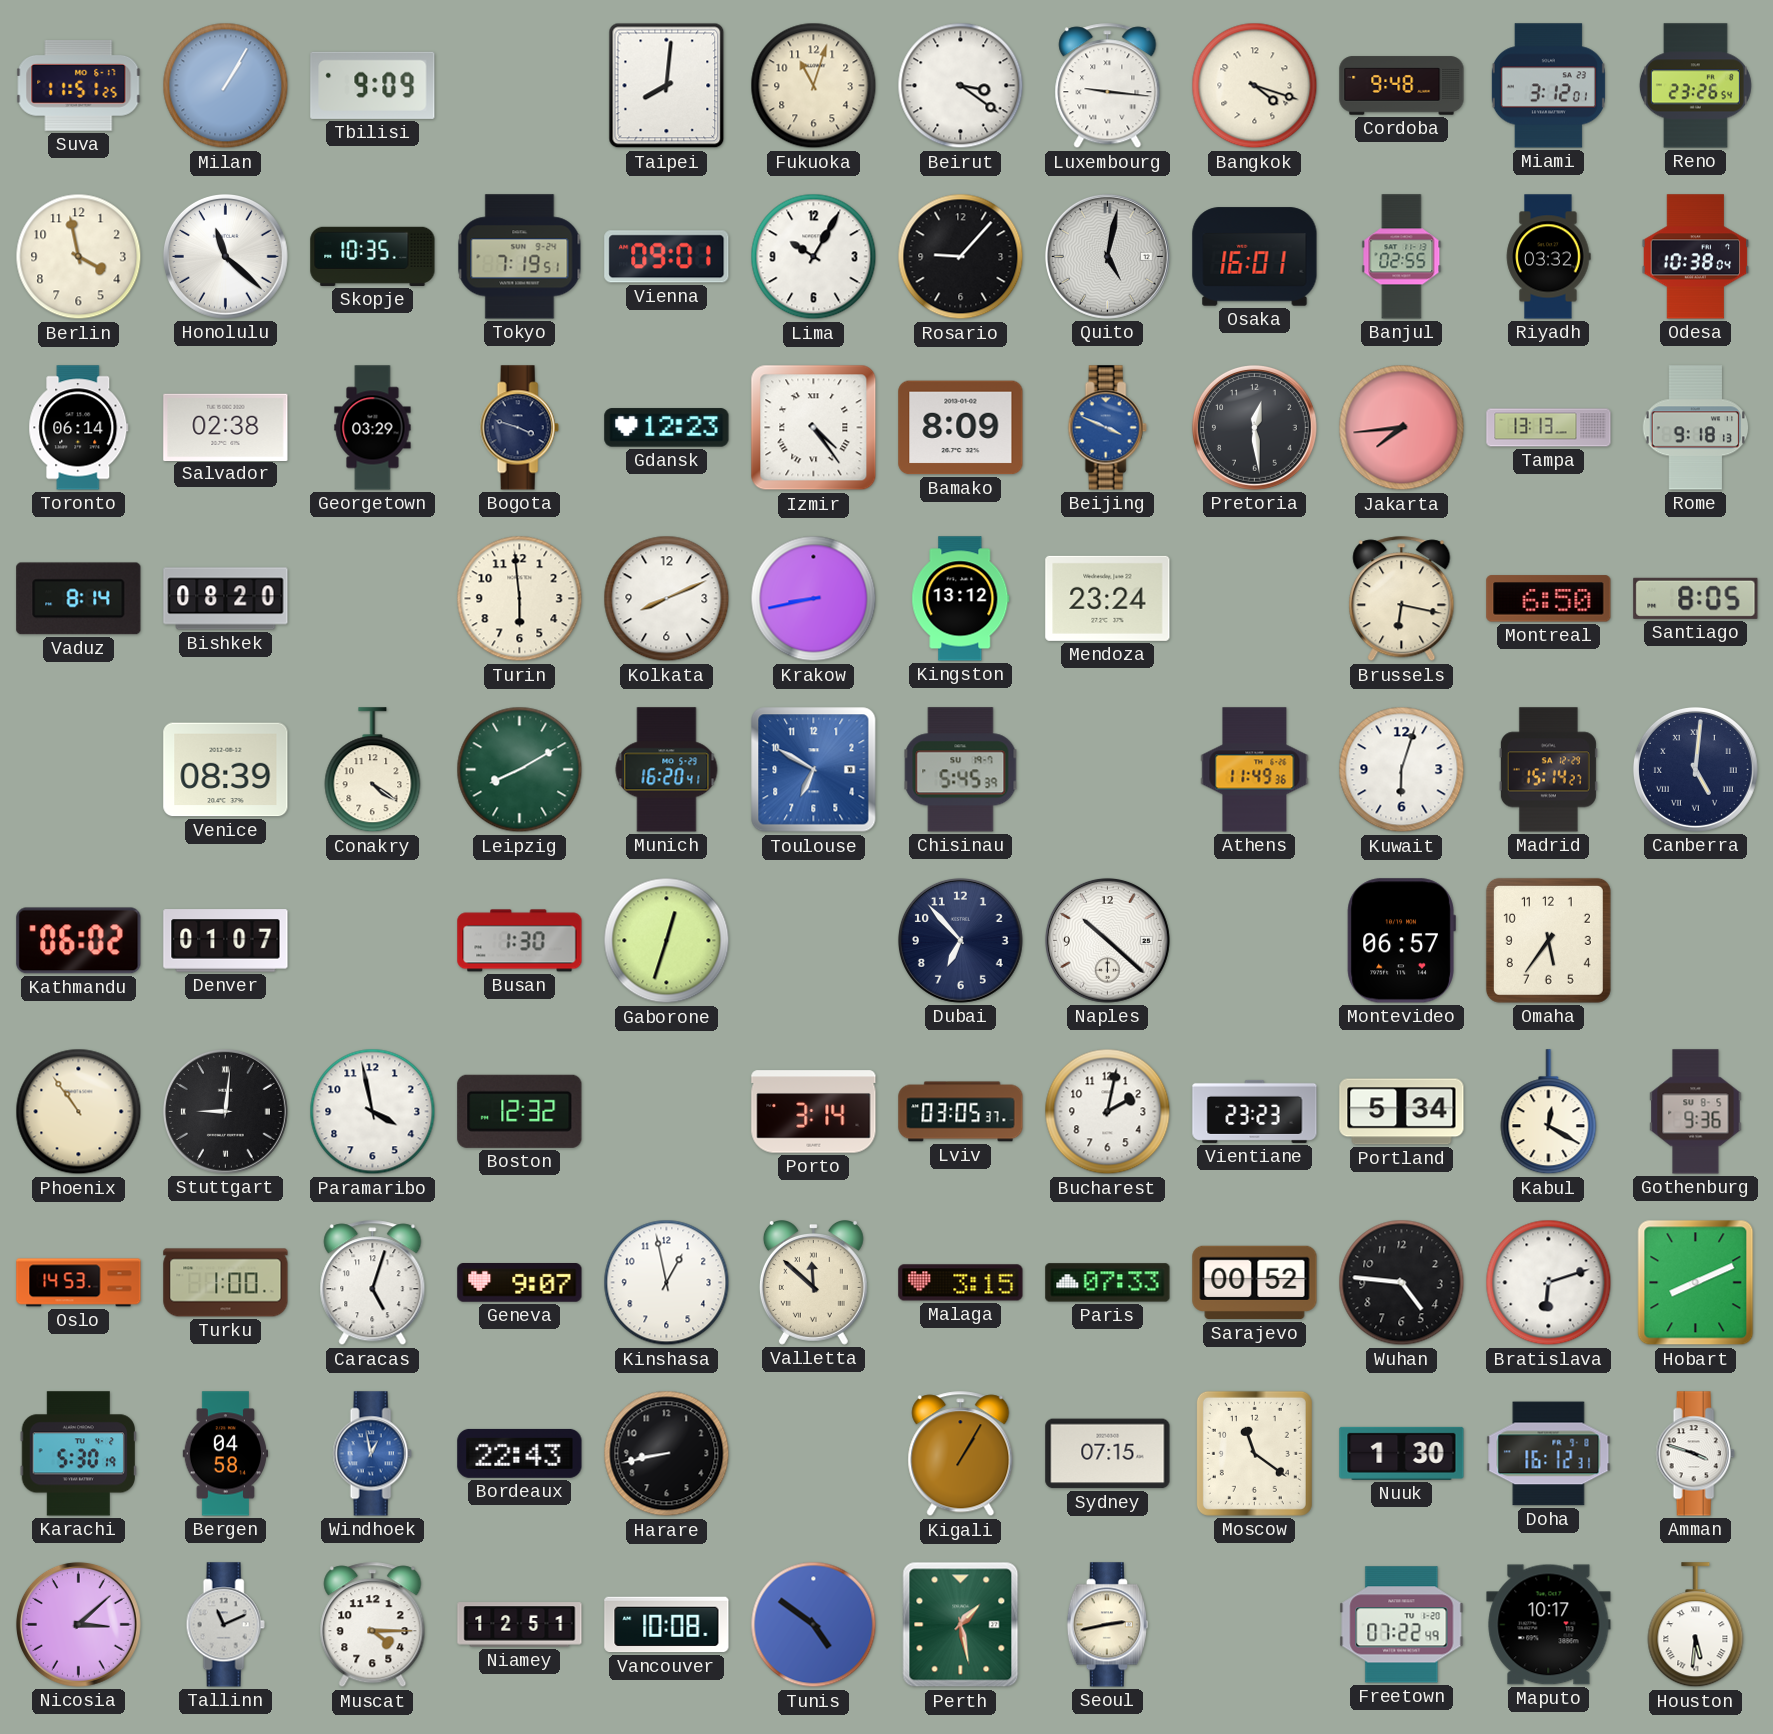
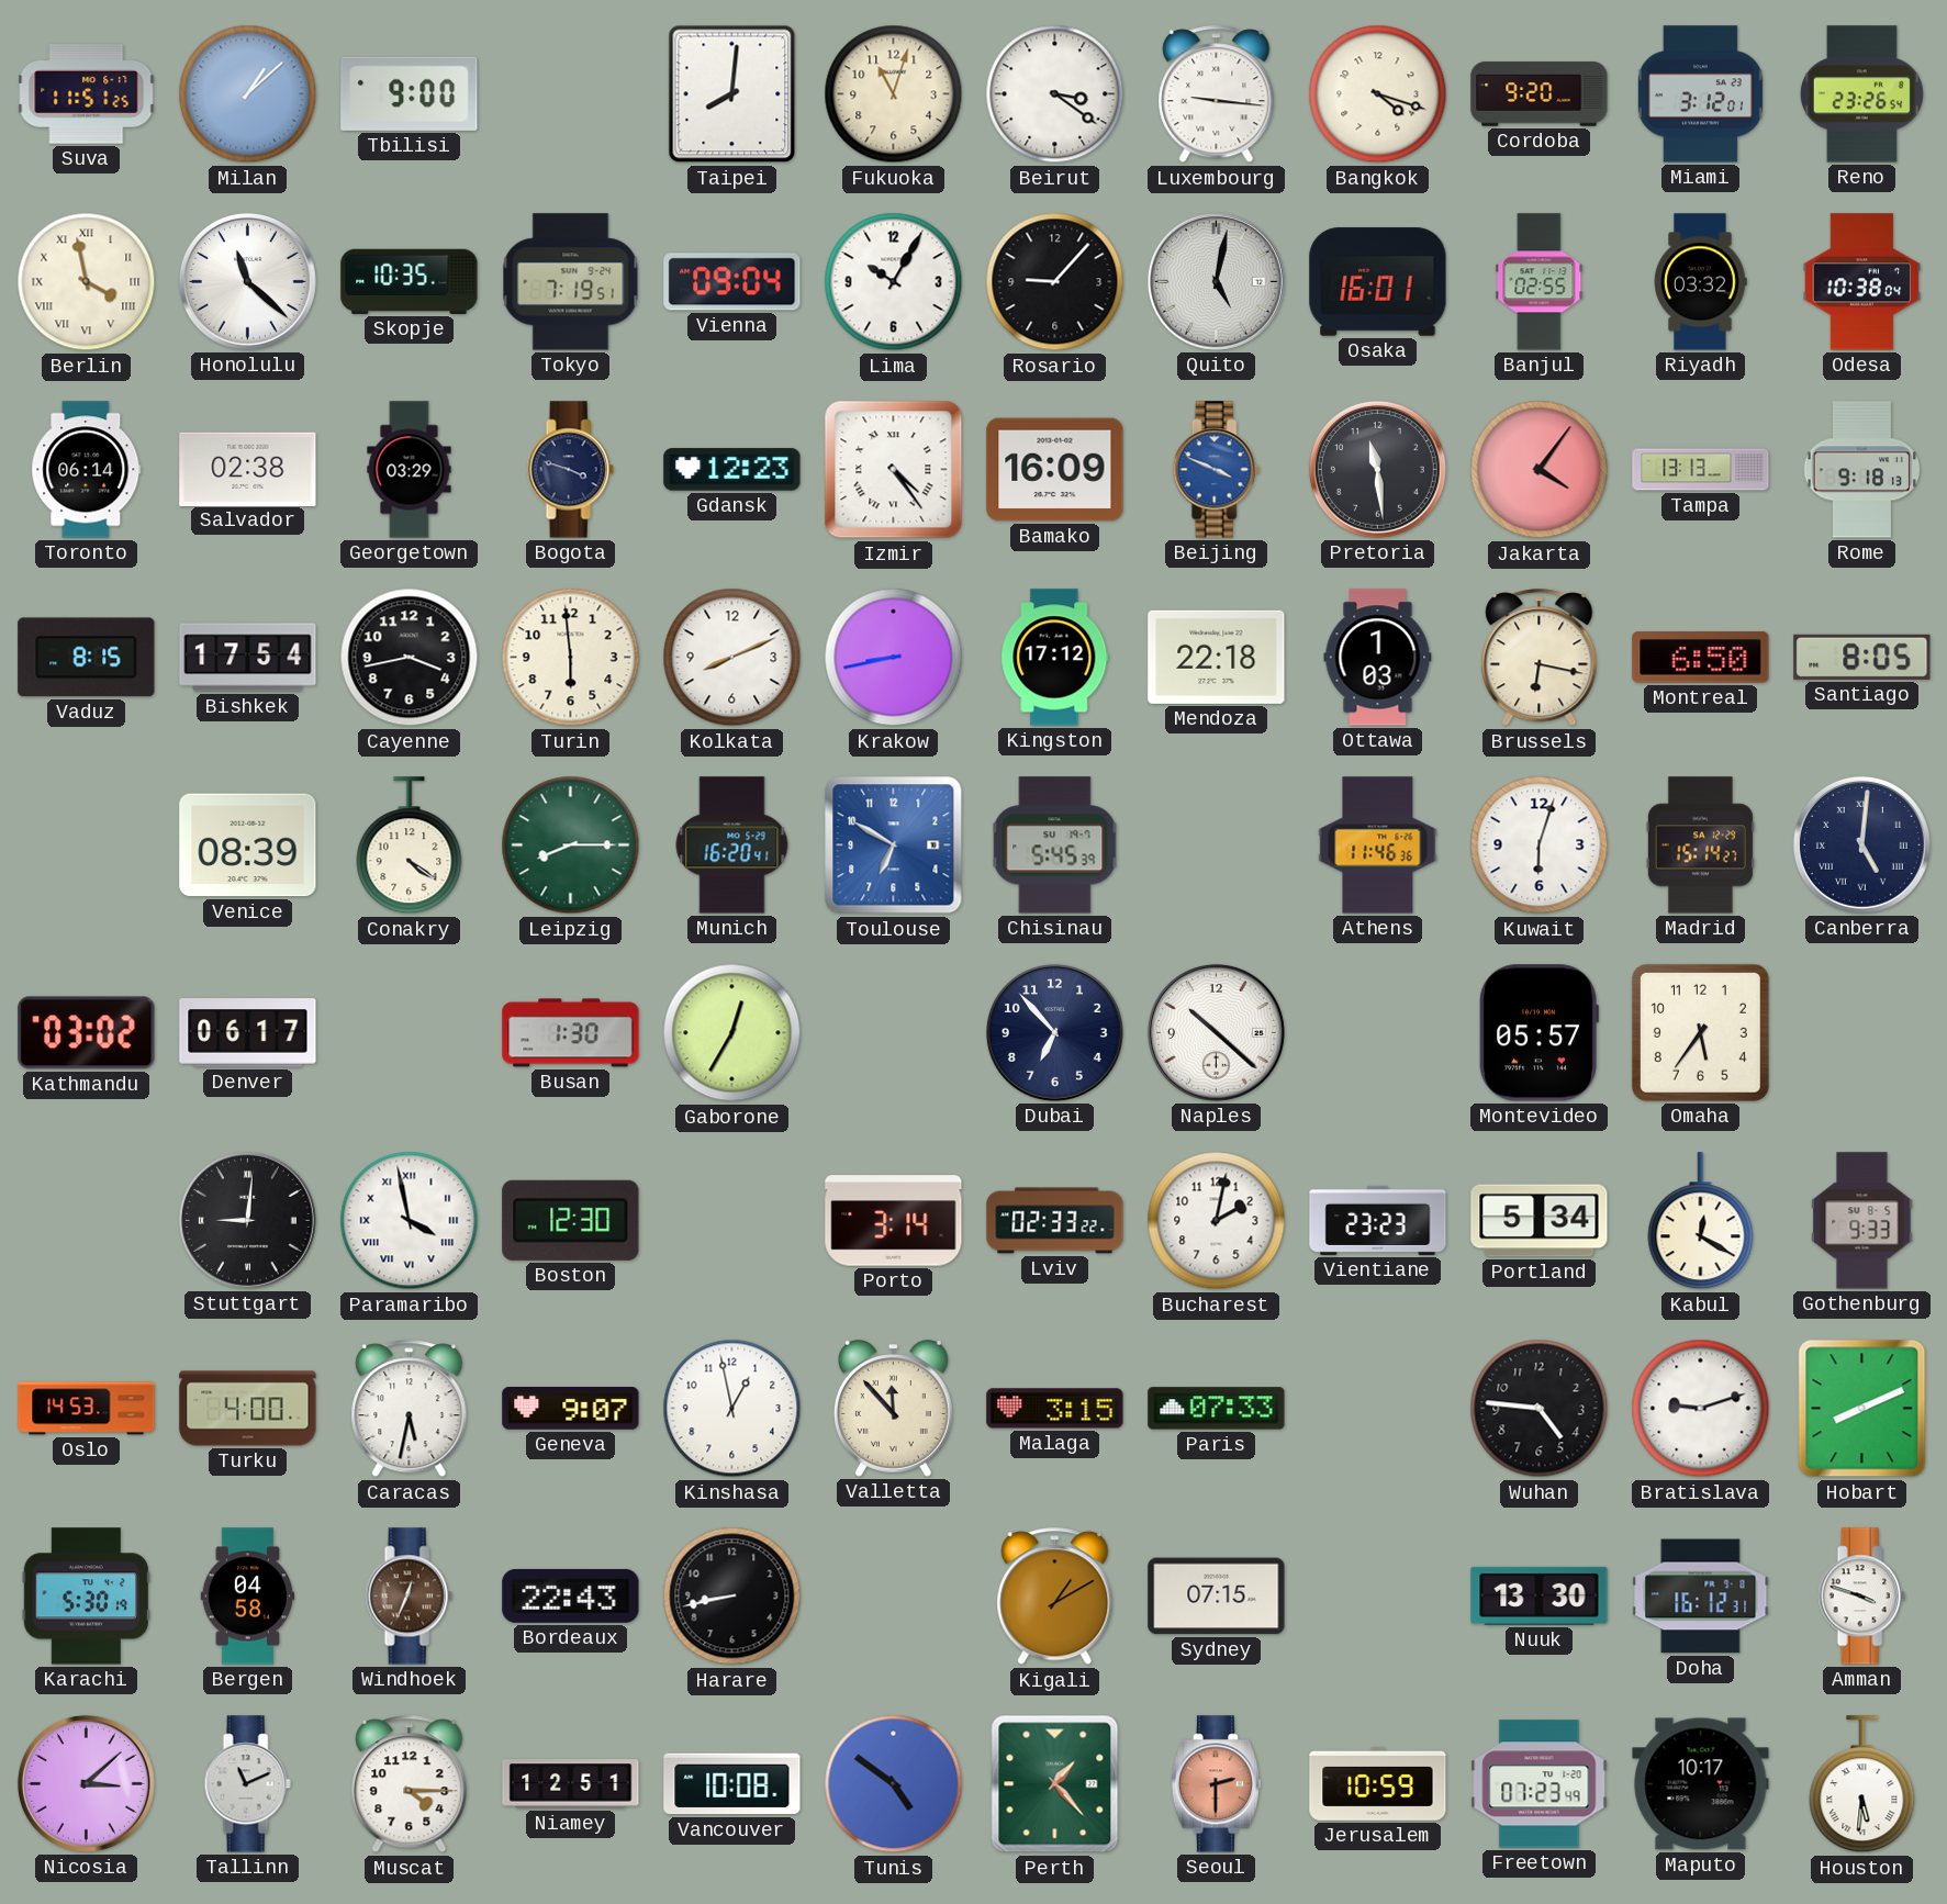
Milan: 1:05 -> 1:08
Tbilisi: 9:09 -> 9:00
Cordoba: 9:48 -> 9:20
Berlin numerals: Arabic -> Roman
Vienna: 09:01 -> 09:04
Bamako: 8:09 -> 16:09
Pretoria: 12:29 -> 11:29
Jakarta: 7:44 -> 4:06
Vaduz: 8:14 -> 8:15
Bishkek: 08:20 -> 17:54
Cayenne: none -> 3:43
Kingston: 13:12 -> 17:12
Mendoza: 23:24 -> 22:18
Ottawa: none -> 1:03
Leipzig: 8:10 -> 8:15
Athens: 11:49 -> 11:46
Kathmandu: 06:02 -> 03:02
Denver: 01:07 -> 06:17
Gaborone: 12:33 -> 12:35
Montevideo: 06:57 -> 05:57
Phoenix: 10:54 -> none
Paramaribo numerals: Arabic -> Roman
Boston: 12:32 -> 12:30
Lviv: 03:05 -> 02:33
Gothenburg: 9:36 -> 9:33
Turku: 1:00 -> 4:00
Caracas: 5:03 -> 5:32
Valletta: 11:52 -> 11:53
Sarajevo: 00:52 -> none
Bratislava: 6:12 -> 9:12
Windhoek: 12:58 -> 12:34
Windhoek dial: blue -> brown
Kigali: 1:05 -> 1:10
Moscow: 11:21 -> none
Nuuk: 1:30 -> 13:30
Perth: 1:28 -> 1:23
Seoul: 2:43 -> 2:30
Seoul dial: cream -> salmon
Jerusalem: none -> 10:59
Freetown: 07:22 -> 07:23
